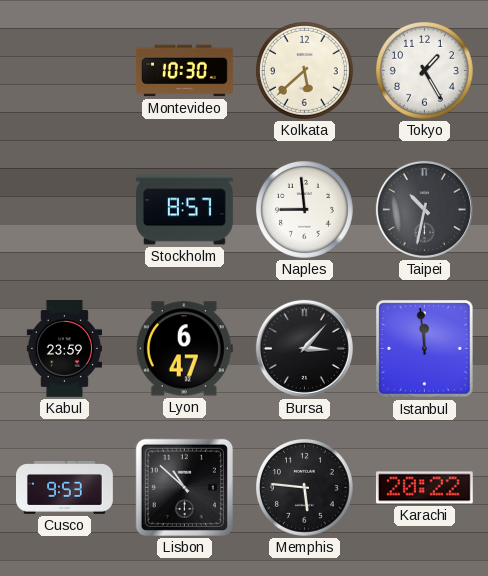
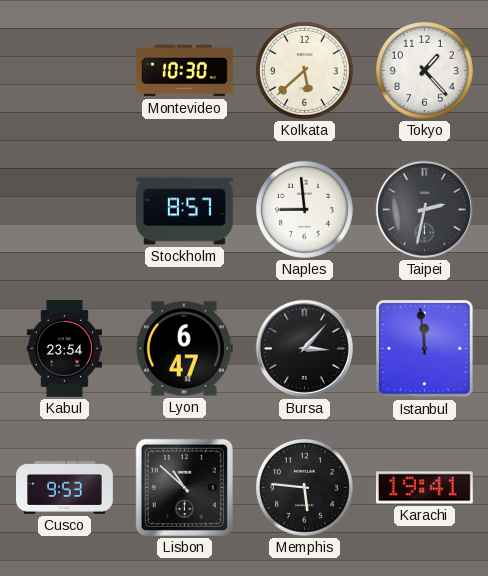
Tokyo: 1:25 -> 1:23
Taipei: 10:32 -> 2:32
Kabul: 23:59 -> 23:54
Karachi: 20:22 -> 19:41
